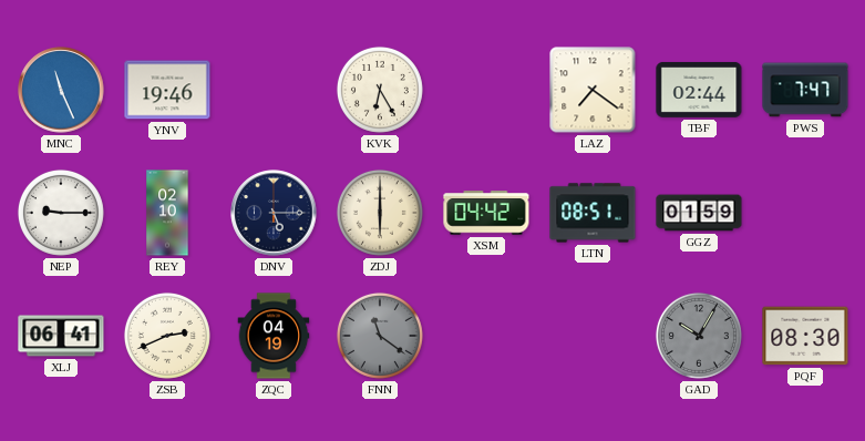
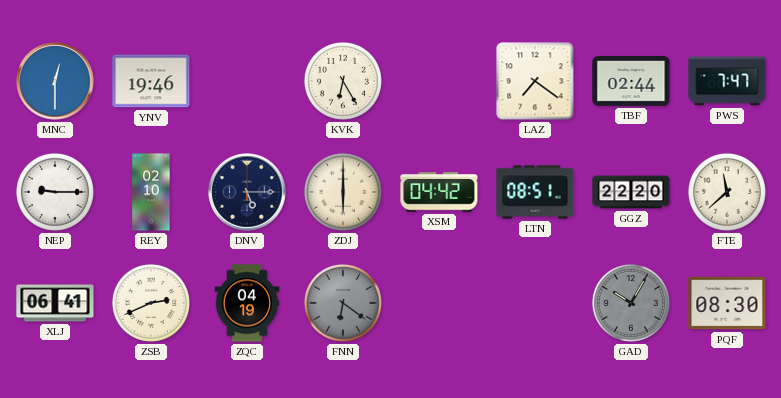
MNC: 11:26 -> 12:30
GGZ: 01:59 -> 22:20
FTE: none -> 11:38
FNN: 11:21 -> 6:21
